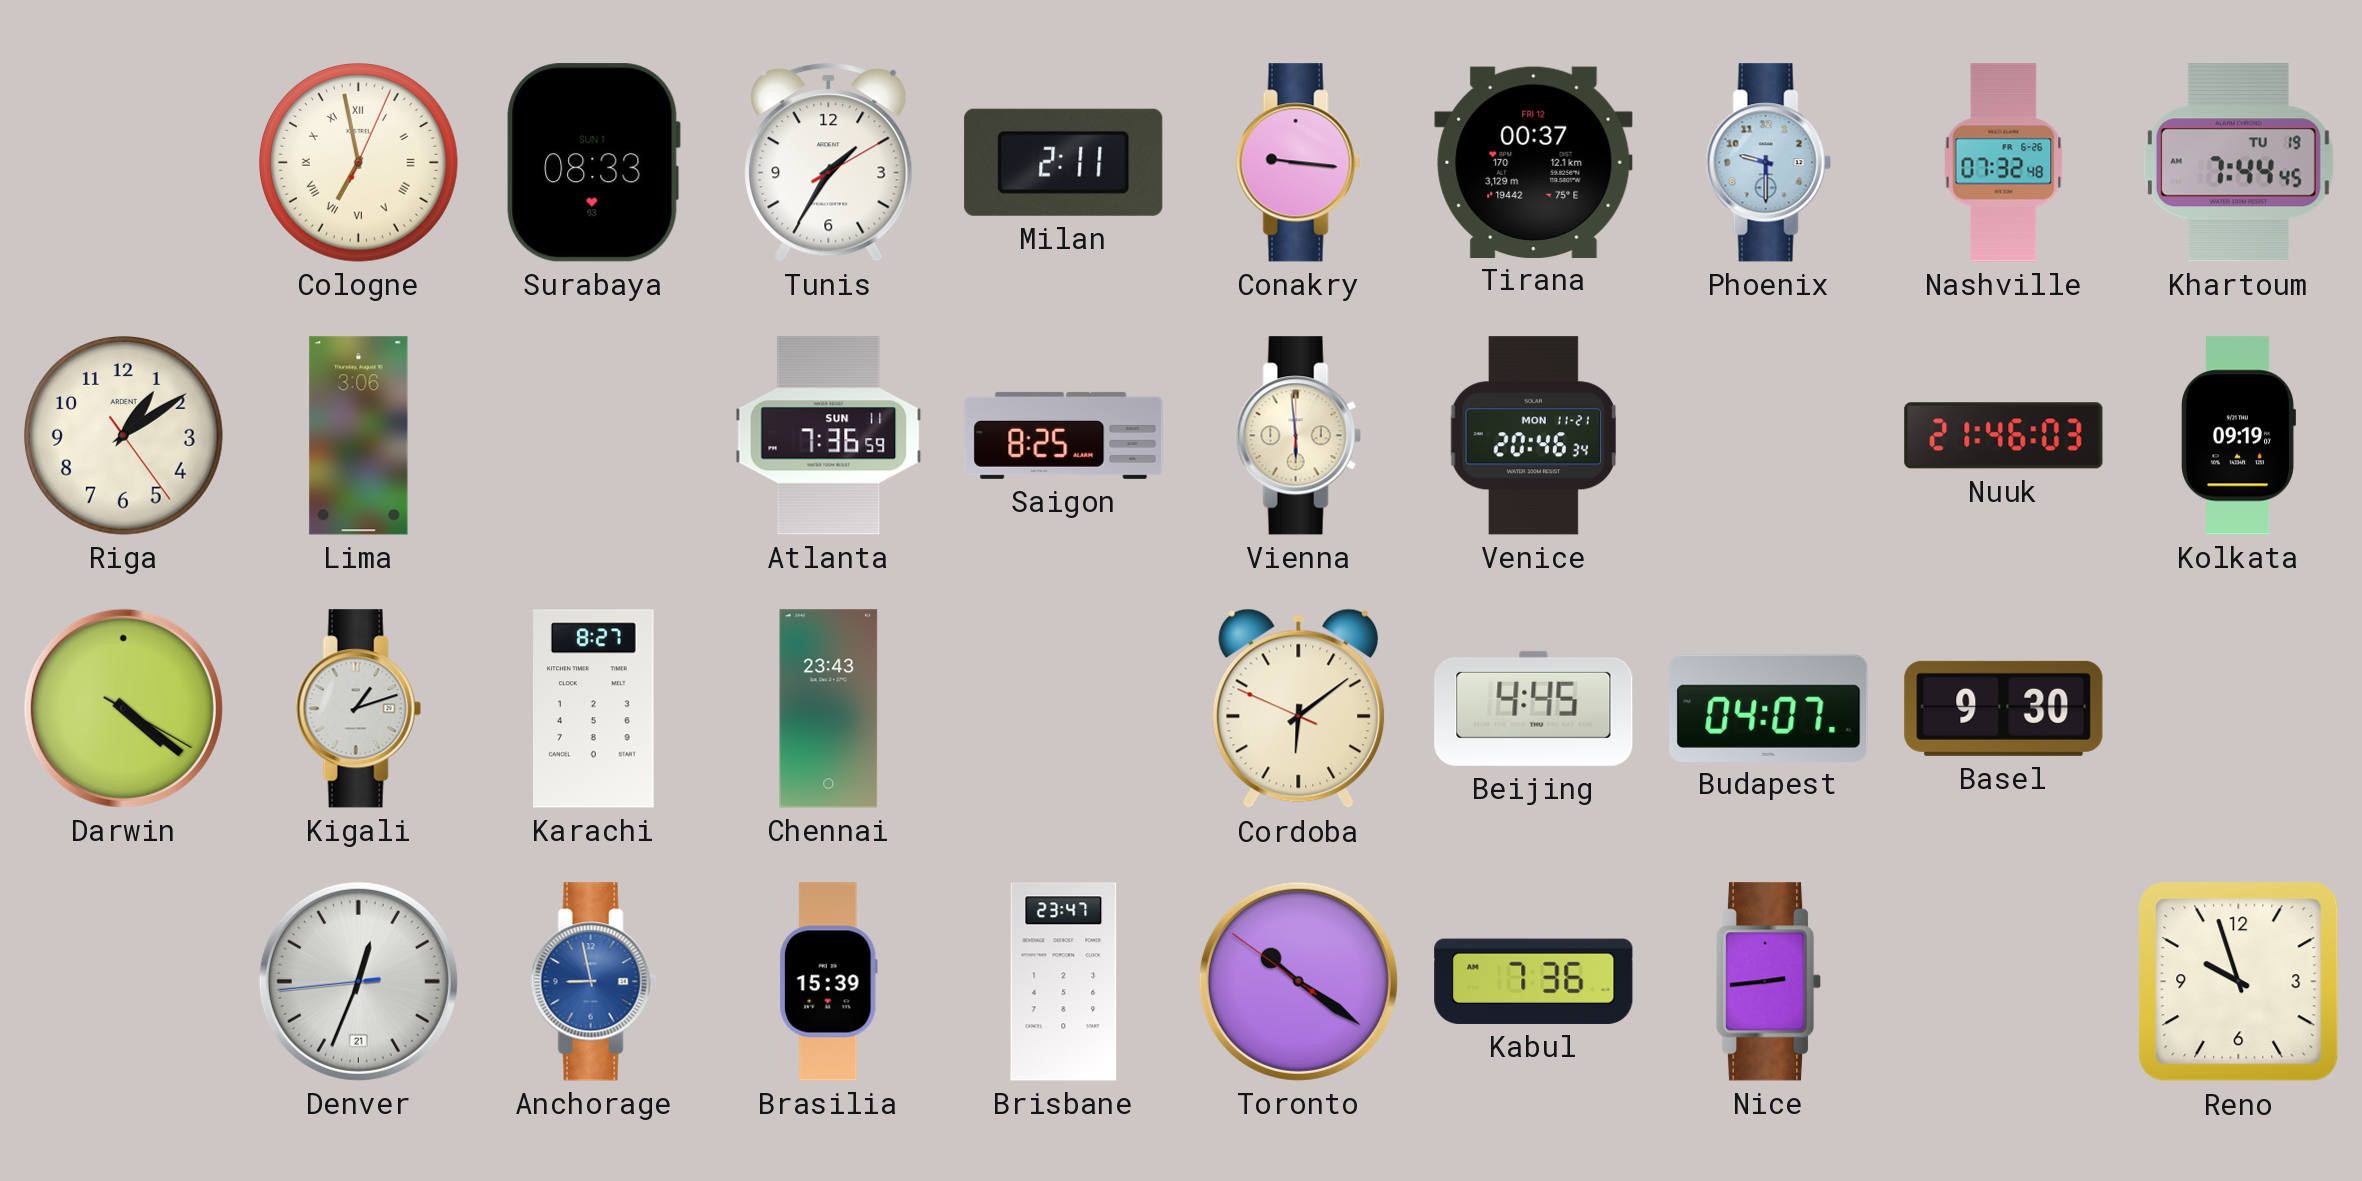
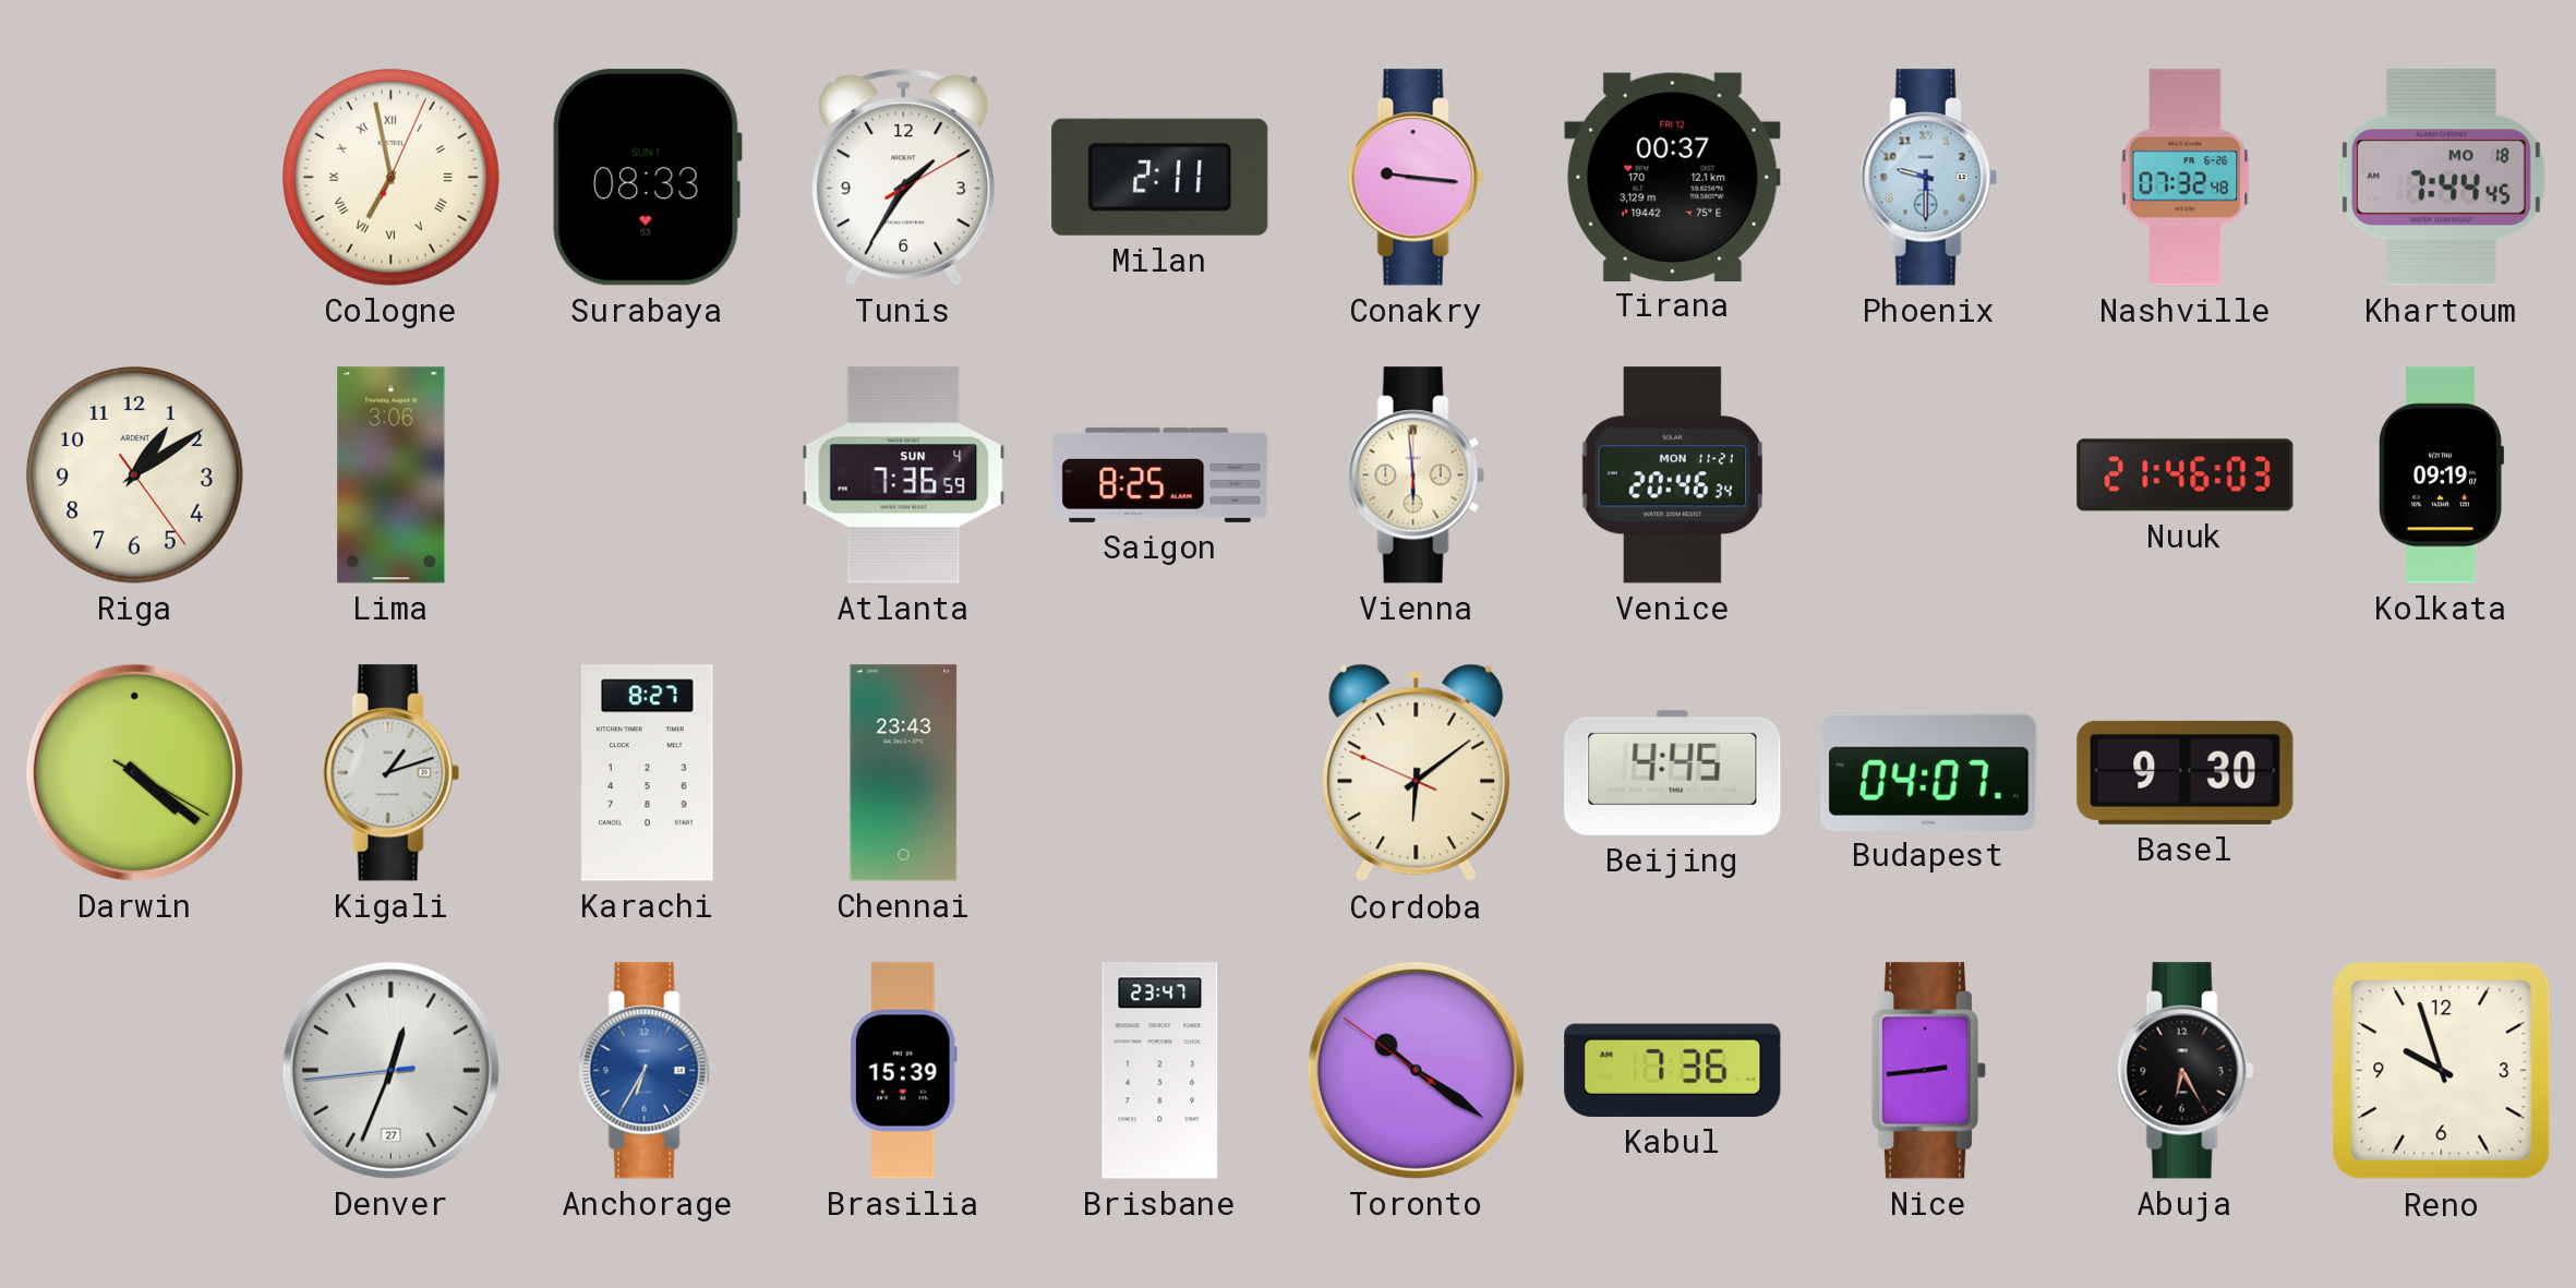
Khartoum date: TU 19 -> MO 18
Atlanta date: SUN 11 -> SUN 4
Denver date: 21 -> 27
Anchorage: 8:58 -> 6:35
Abuja: none -> 6:25
